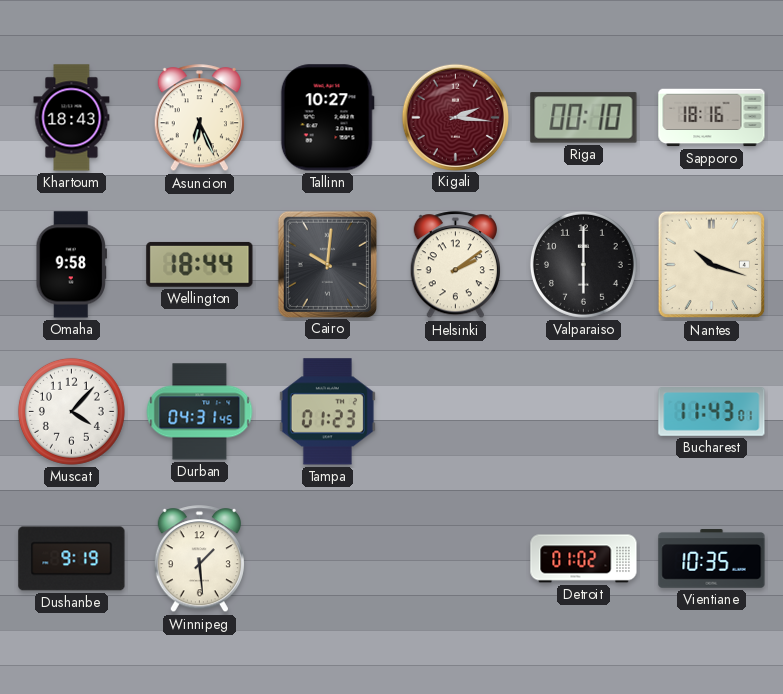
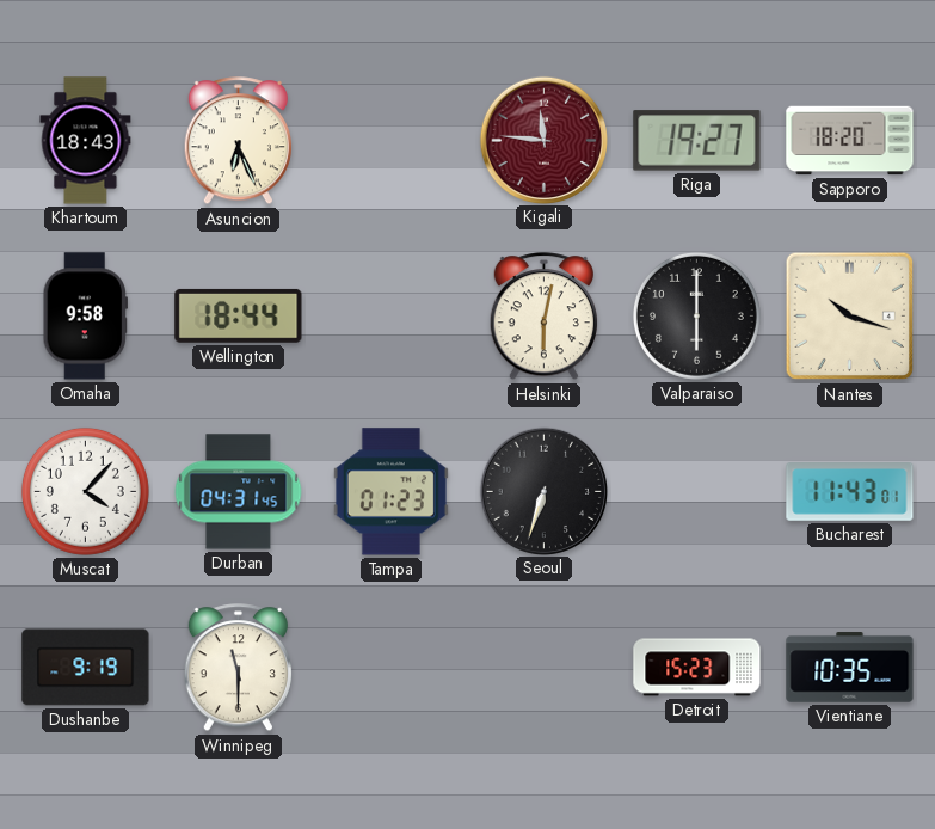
Tallinn: 10:27 -> none
Kigali: 2:16 -> 11:46
Riga: 00:10 -> 19:27
Sapporo: 18:16 -> 18:20
Cairo: 10:01 -> none
Helsinki: 2:09 -> 6:02
Seoul: none -> 6:33
Winnipeg: 1:29 -> 11:30
Detroit: 01:02 -> 15:23
